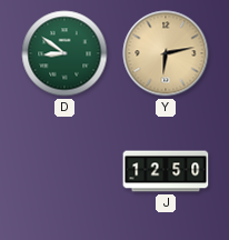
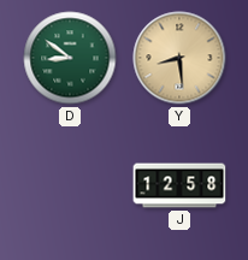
Y: 6:13 -> 8:29
J: 12:50 -> 12:58
